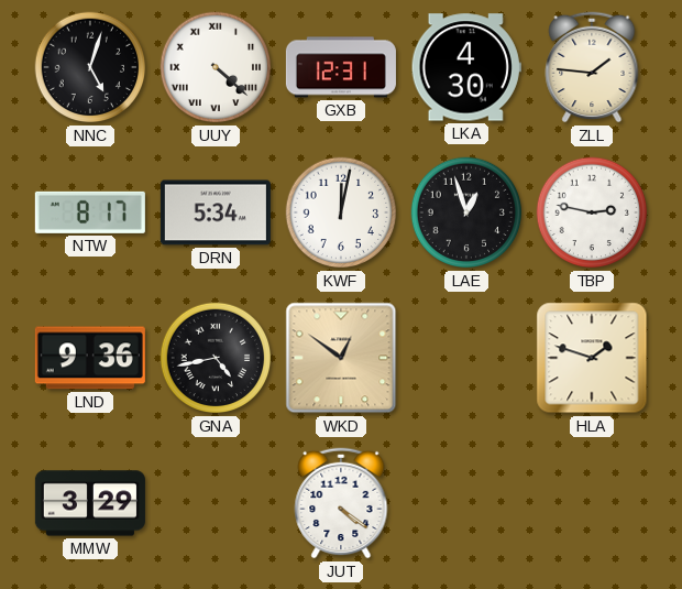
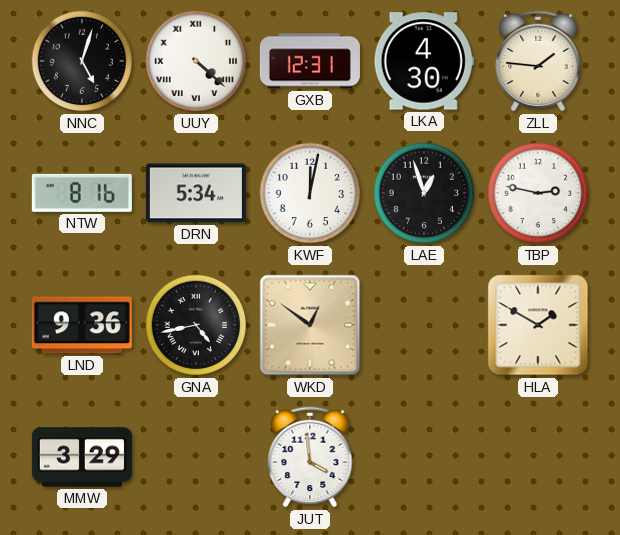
NTW: 8:17 -> 8:16
HLA: 1:48 -> 1:50
JUT: 4:21 -> 3:59
